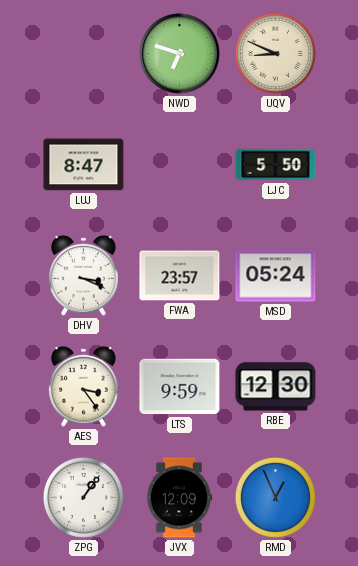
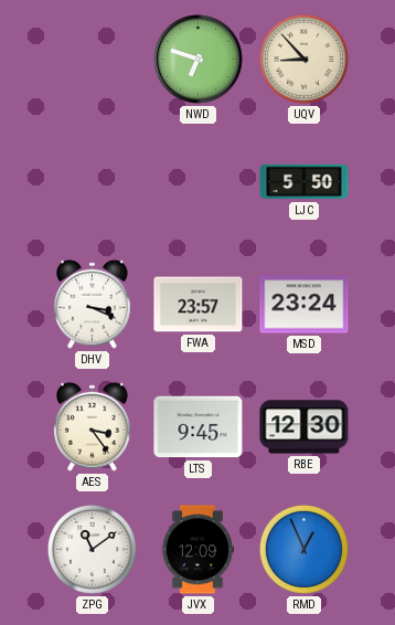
UQV: 8:49 -> 8:53
LUJ: 8:47 -> none
MSD: 05:24 -> 23:24
LTS: 9:59 -> 9:45
ZPG: 1:06 -> 11:09
